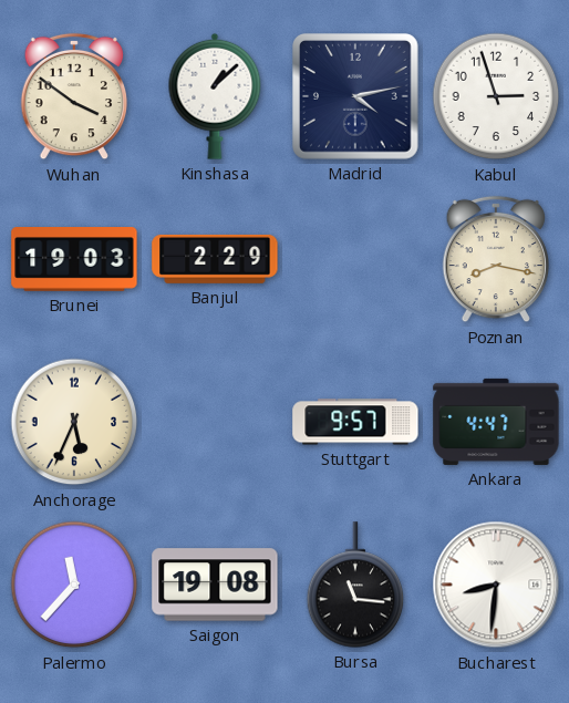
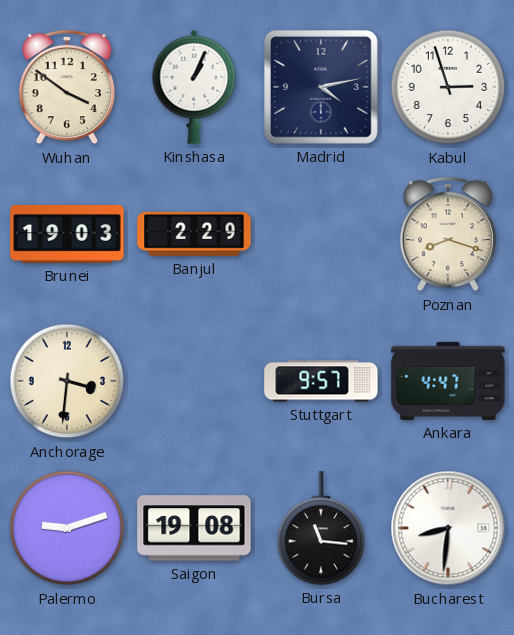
Kinshasa: 1:08 -> 1:04
Poznan: 8:17 -> 8:18
Anchorage: 5:34 -> 3:31
Palermo: 11:37 -> 9:12
